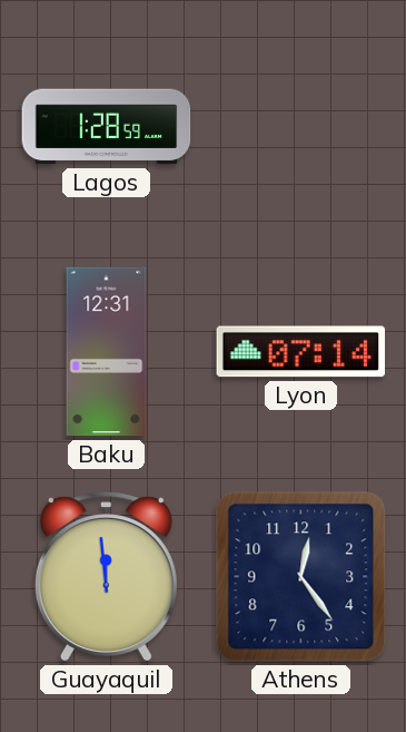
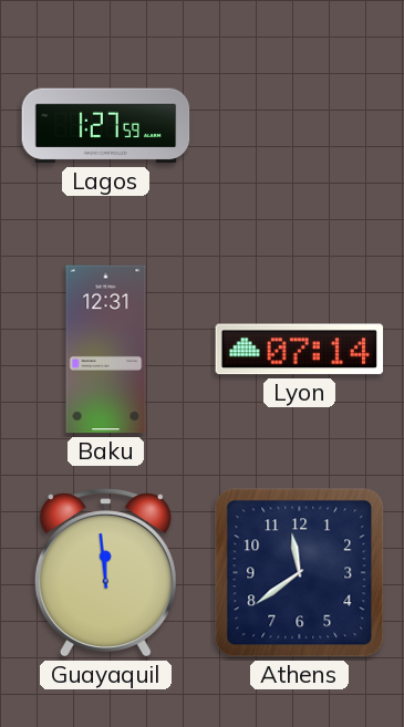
Lagos: 1:28 -> 1:27
Athens: 12:24 -> 11:39
